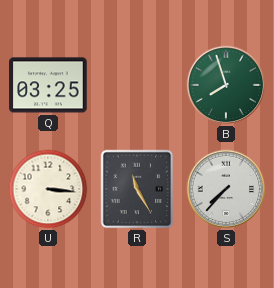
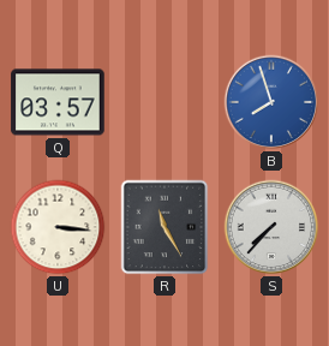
Q: 03:25 -> 03:57
B dial: green -> blue
